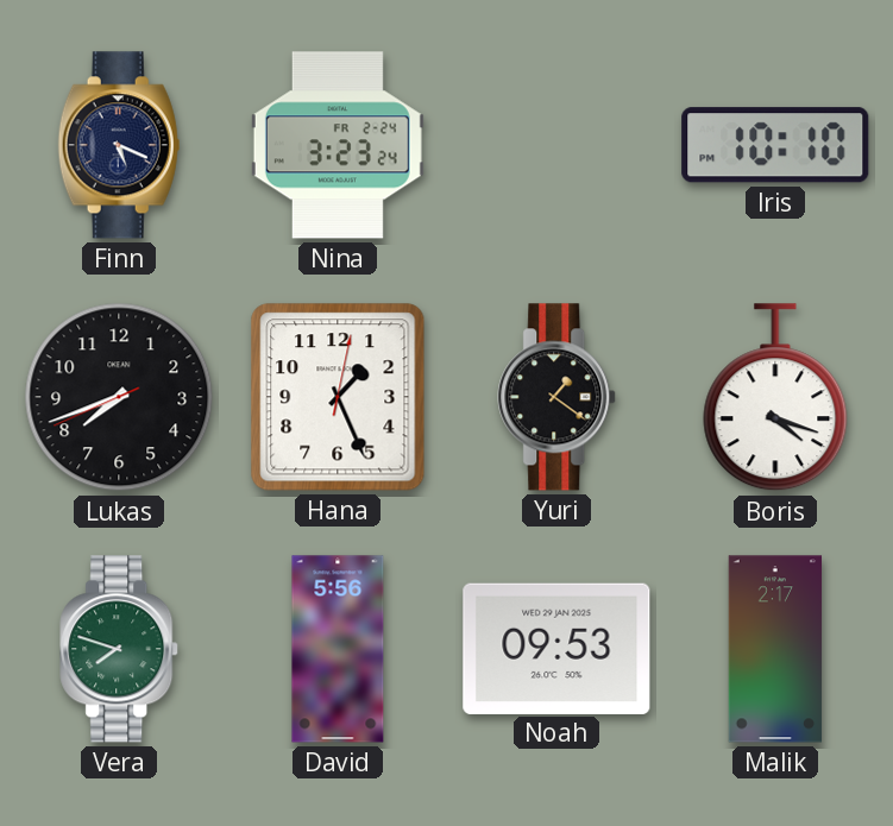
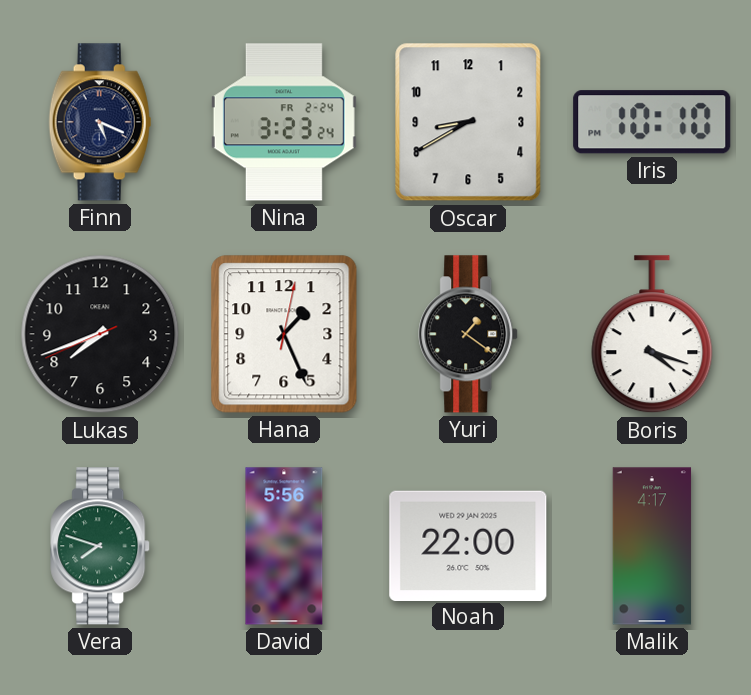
Oscar: none -> 8:40
Noah: 09:53 -> 22:00
Malik: 2:17 -> 4:17
